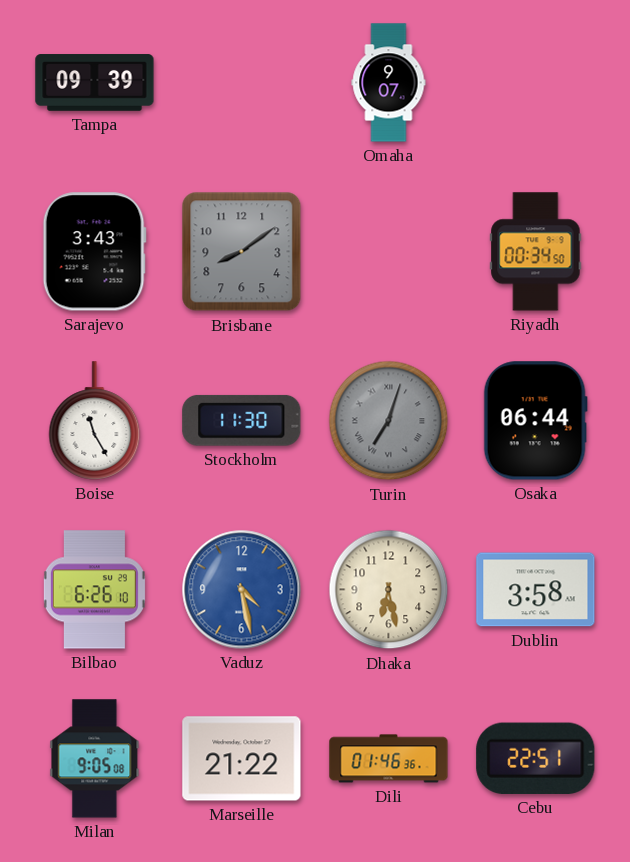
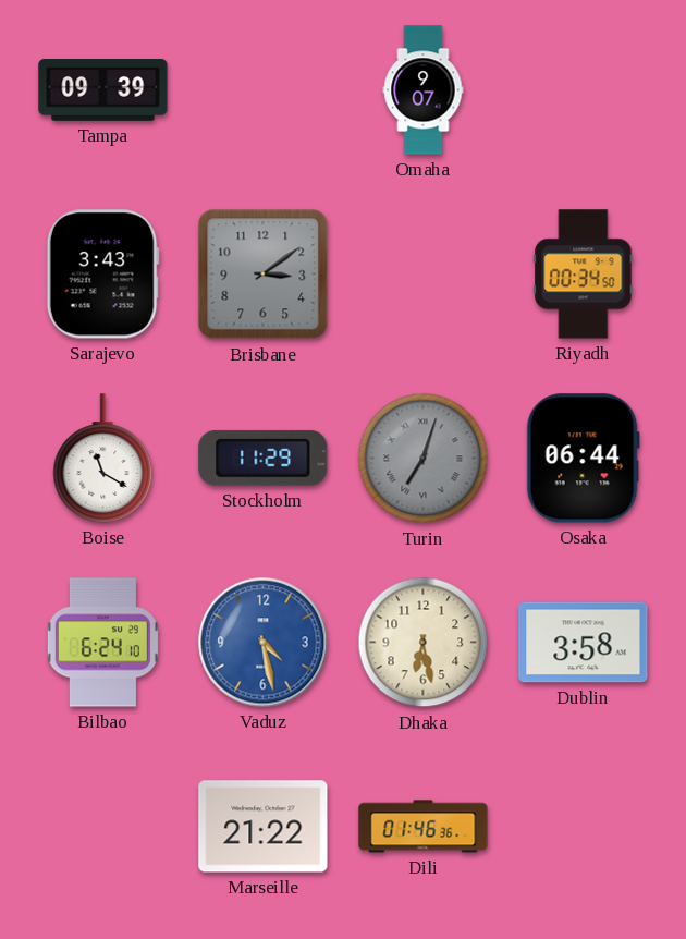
Brisbane: 8:09 -> 3:09
Boise: 11:25 -> 11:20
Stockholm: 11:30 -> 11:29
Bilbao: 6:26 -> 6:24
Milan: 9:05 -> none
Cebu: 22:51 -> none
